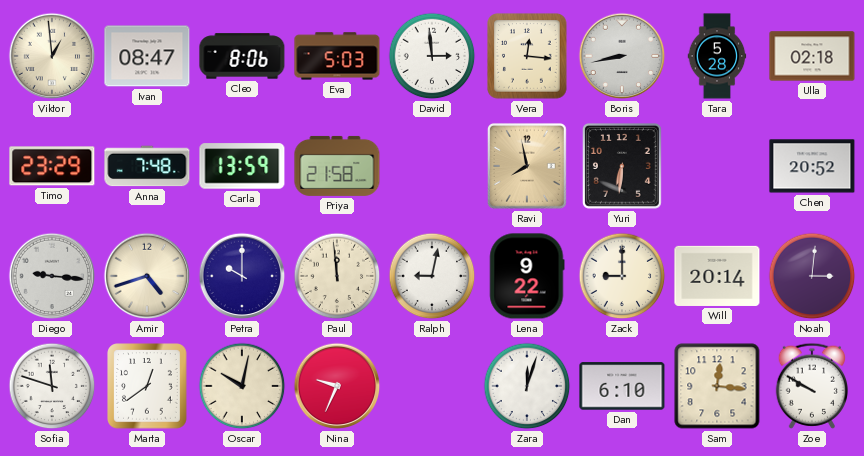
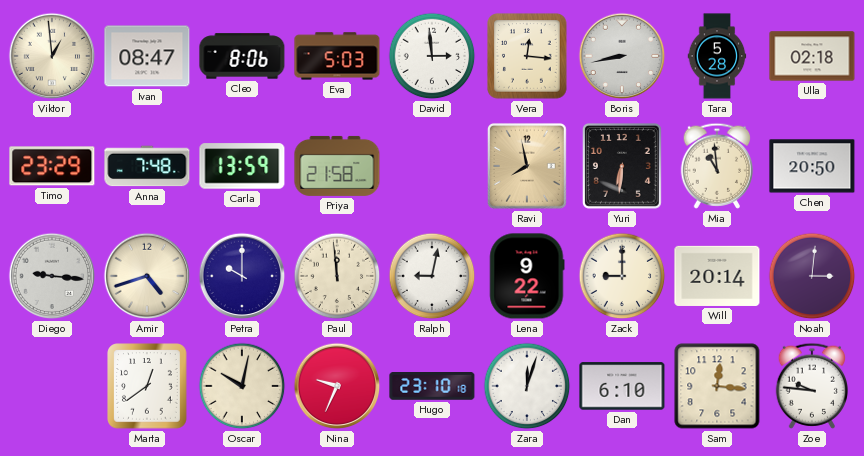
Mia: none -> 10:59
Chen: 20:52 -> 20:50
Sofia: 11:48 -> none
Hugo: none -> 23:10
Zoe: 9:50 -> 9:46
